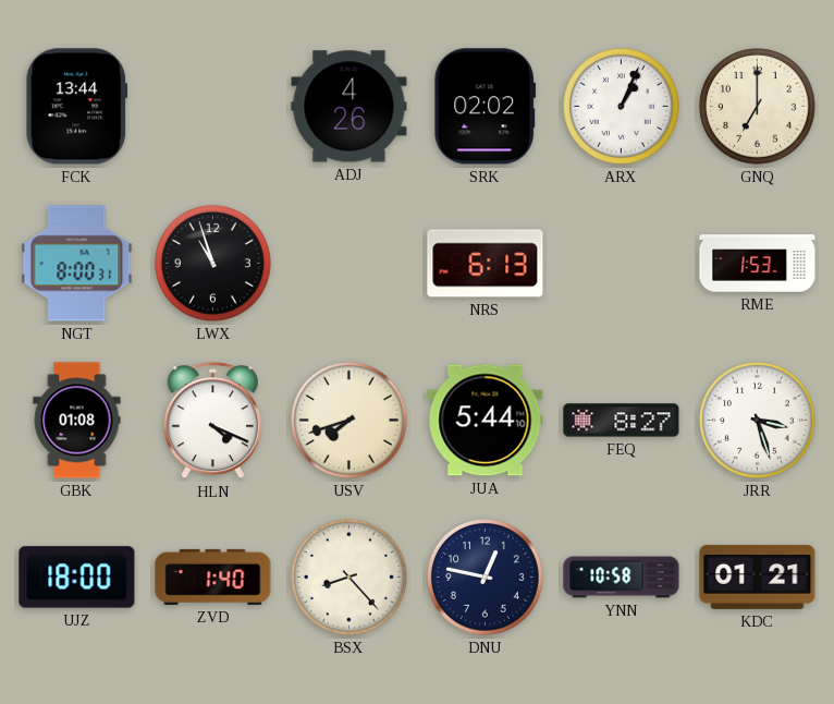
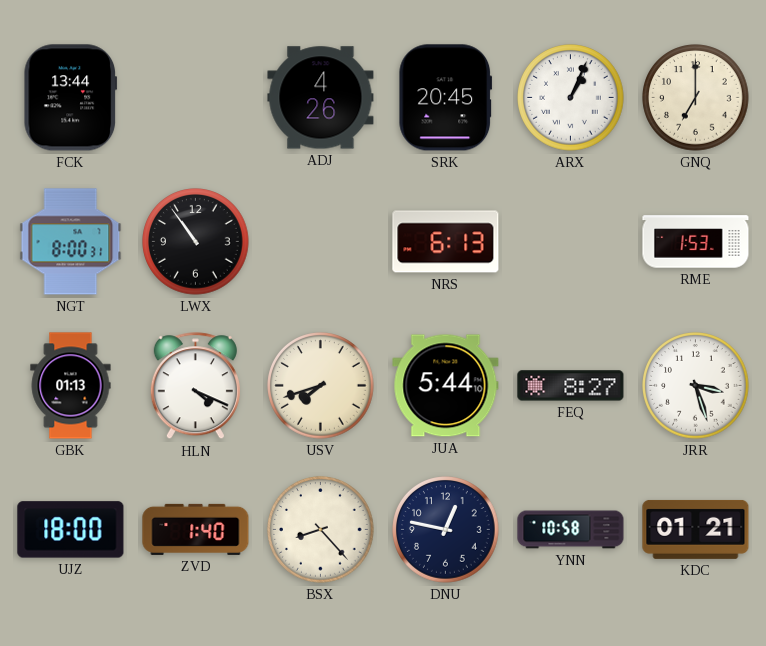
SRK: 02:02 -> 20:45
LWX: 10:57 -> 10:54
GBK: 01:08 -> 01:13
